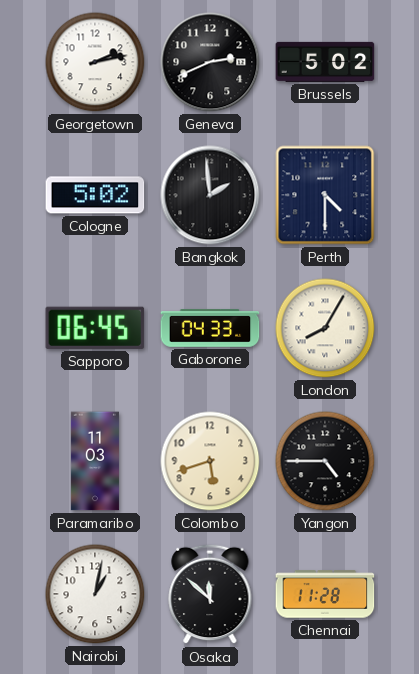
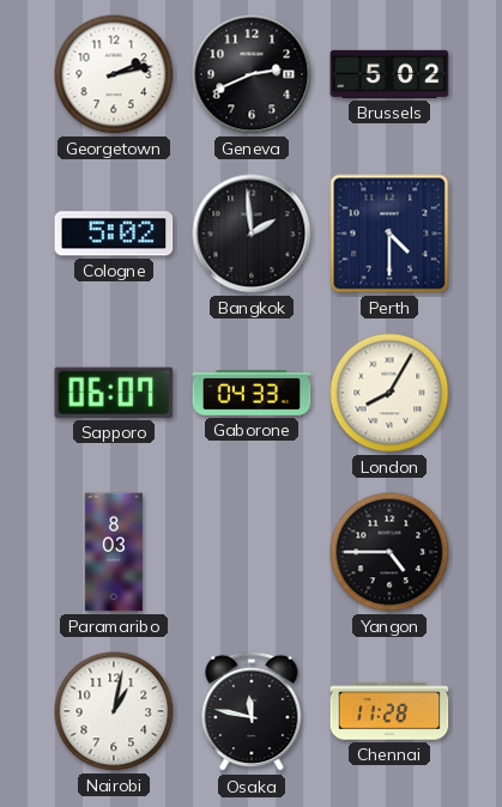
Sapporo: 06:45 -> 06:07
Paramaribo: 11:03 -> 8:03
Colombo: 5:42 -> none
Osaka: 11:52 -> 11:47
